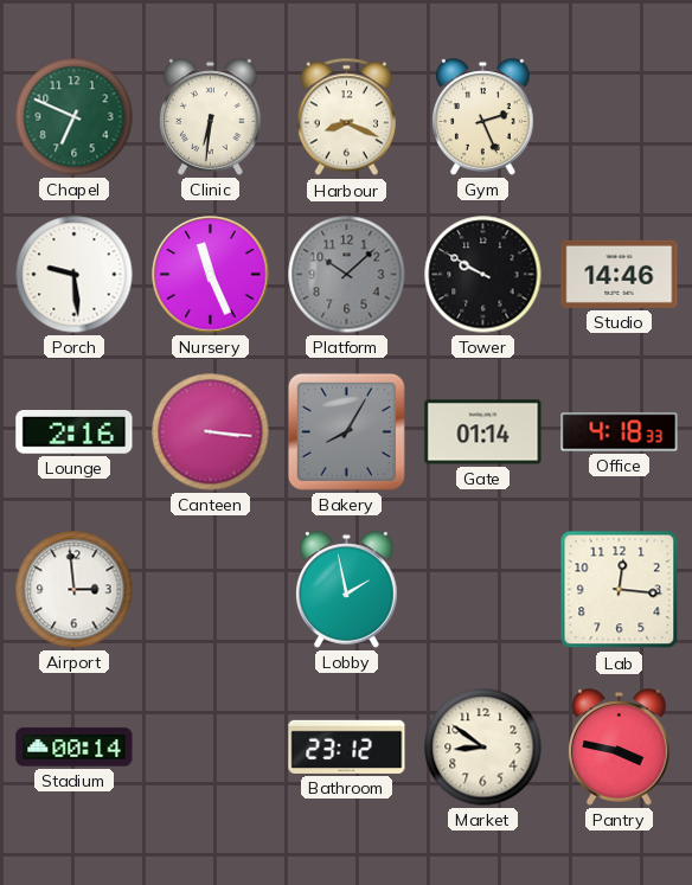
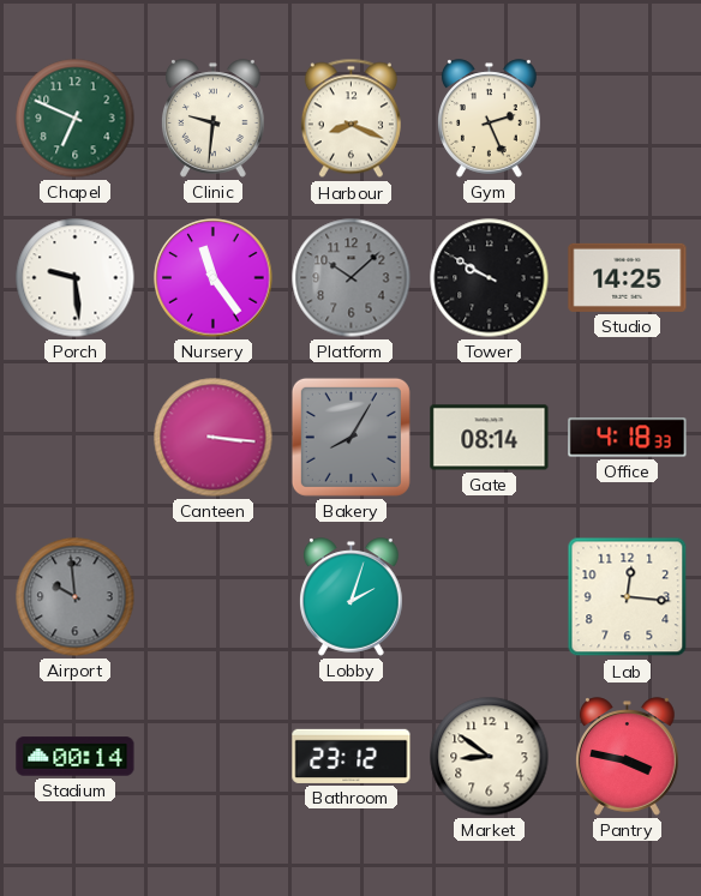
Clinic: 6:31 -> 9:31
Nursery: 11:26 -> 11:24
Studio: 14:46 -> 14:25
Lounge: 2:16 -> none
Gate: 01:14 -> 08:14
Airport: 2:59 -> 9:59
Airport dial: white -> grey
Lobby: 1:58 -> 2:03
